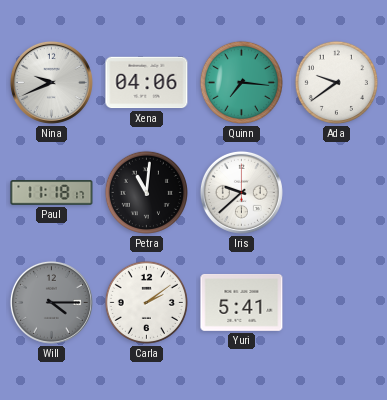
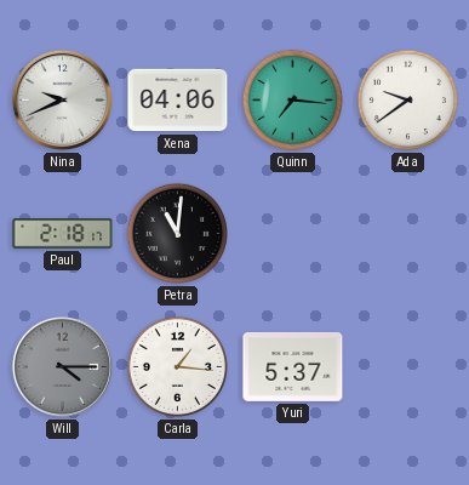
Paul: 11:18 -> 2:18
Iris: 9:38 -> none
Carla: 2:09 -> 1:16
Yuri: 5:41 -> 5:37
